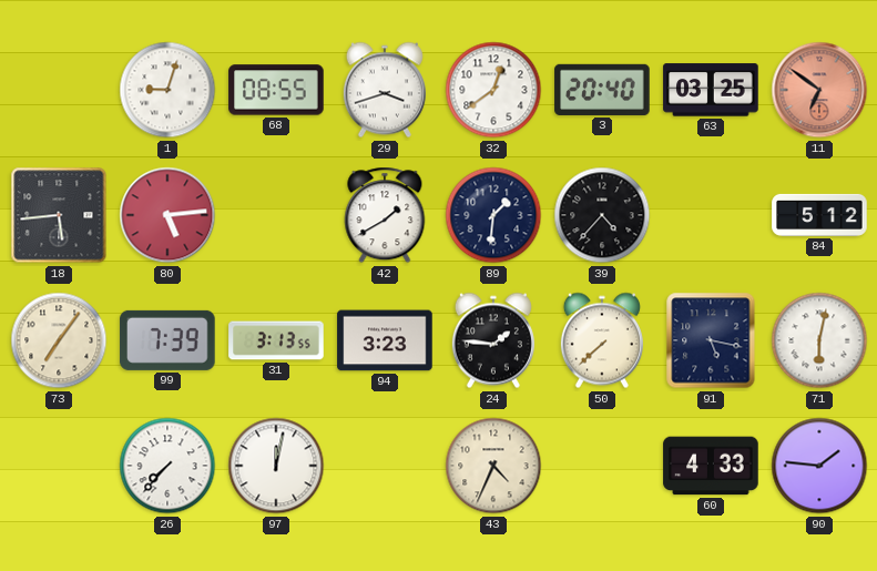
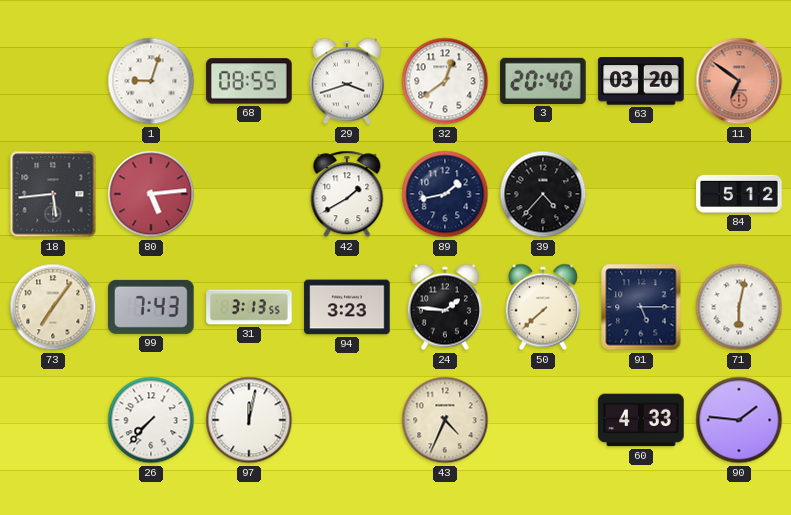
63: 03:25 -> 03:20
89: 1:31 -> 1:43
99: 7:39 -> 7:43
91: 5:17 -> 5:15
